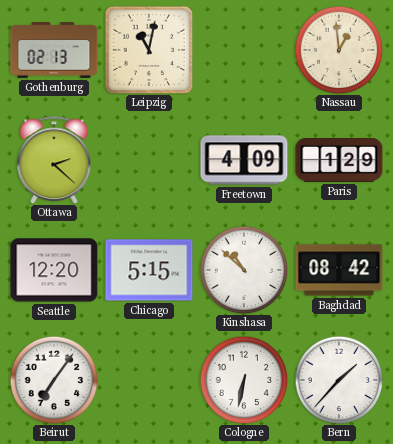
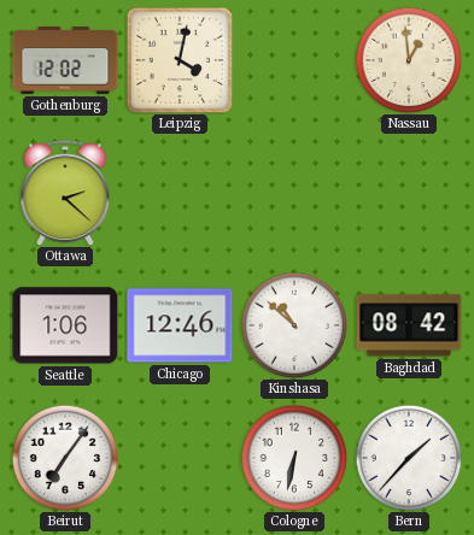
Gothenburg: 02:13 -> 12:02
Leipzig: 11:02 -> 4:02
Freetown: 4:09 -> none
Paris: 1:29 -> none
Seattle: 12:20 -> 1:06
Chicago: 5:15 -> 12:46
